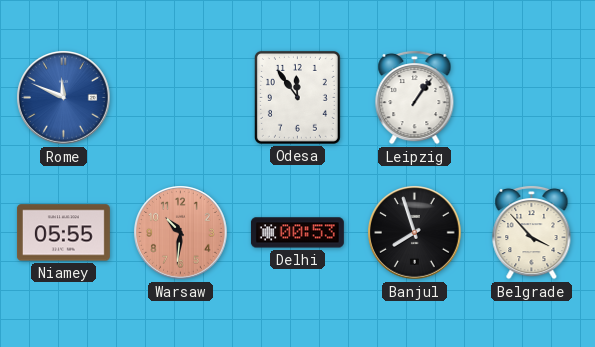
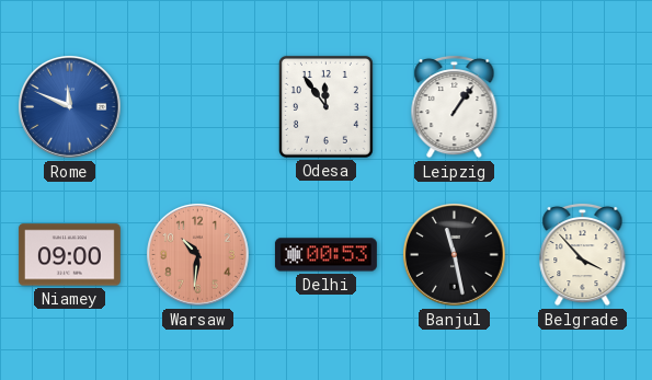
Niamey: 05:55 -> 09:00
Banjul: 7:57 -> 11:28
